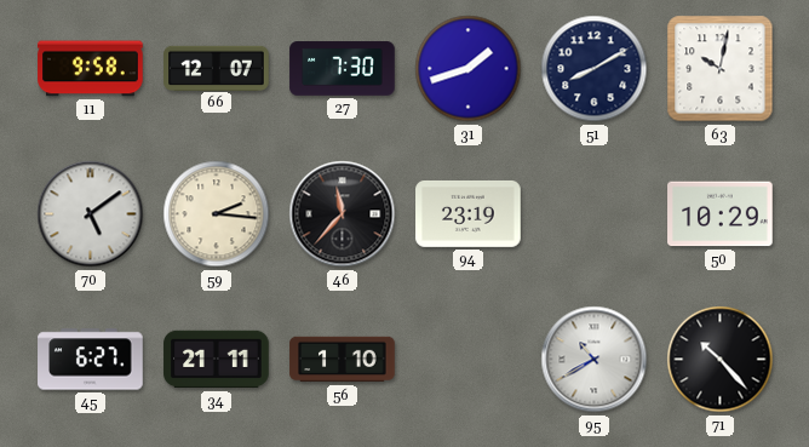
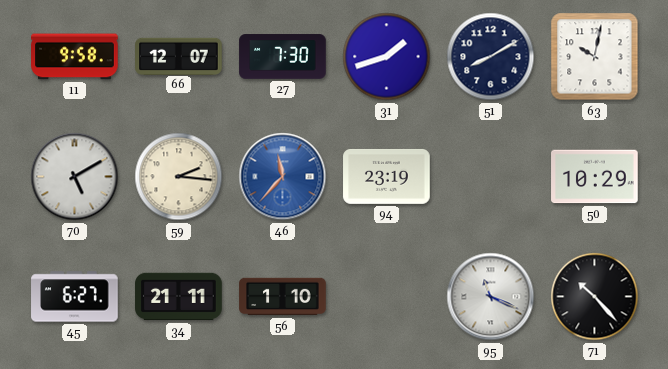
70: 5:09 -> 5:10
46 dial: black -> blue
95: 10:40 -> 11:19
